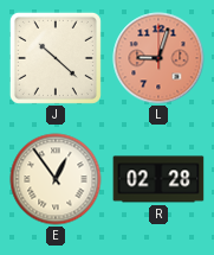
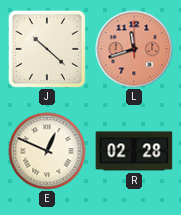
L: 9:03 -> 11:42
E: 12:54 -> 12:49
